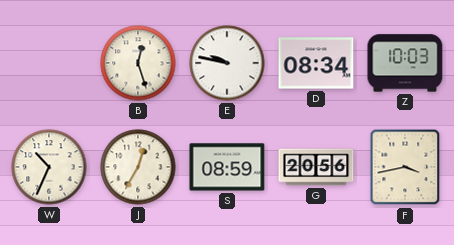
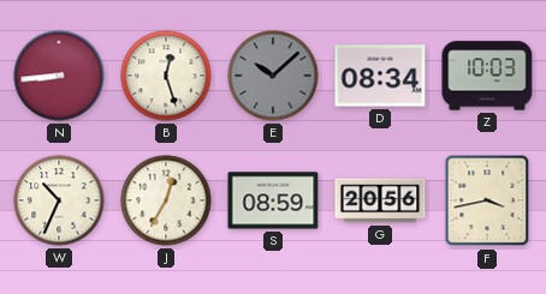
N: none -> 8:44
E: 9:47 -> 10:08
E dial: white -> grey
